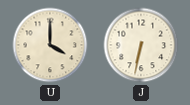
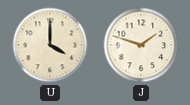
J: 6:32 -> 1:48
